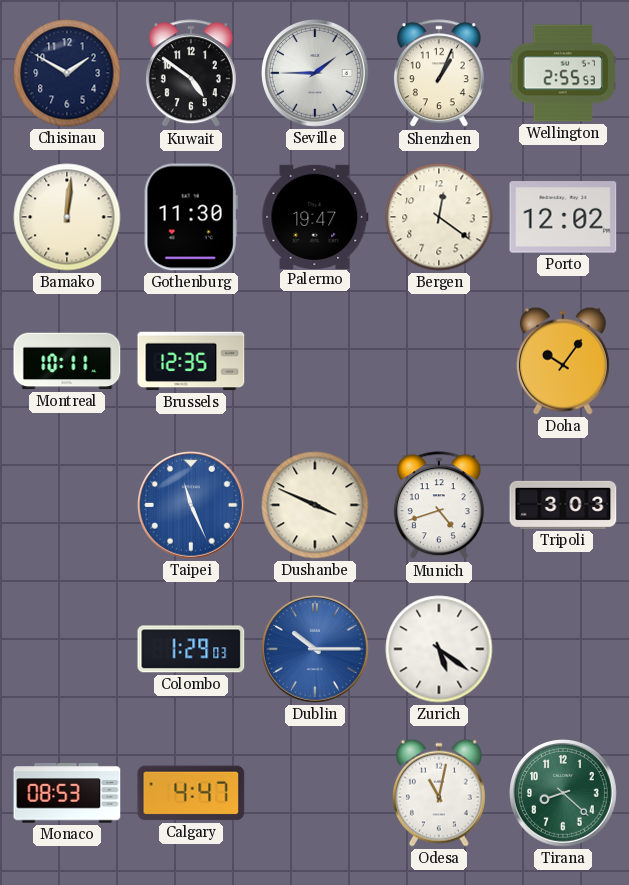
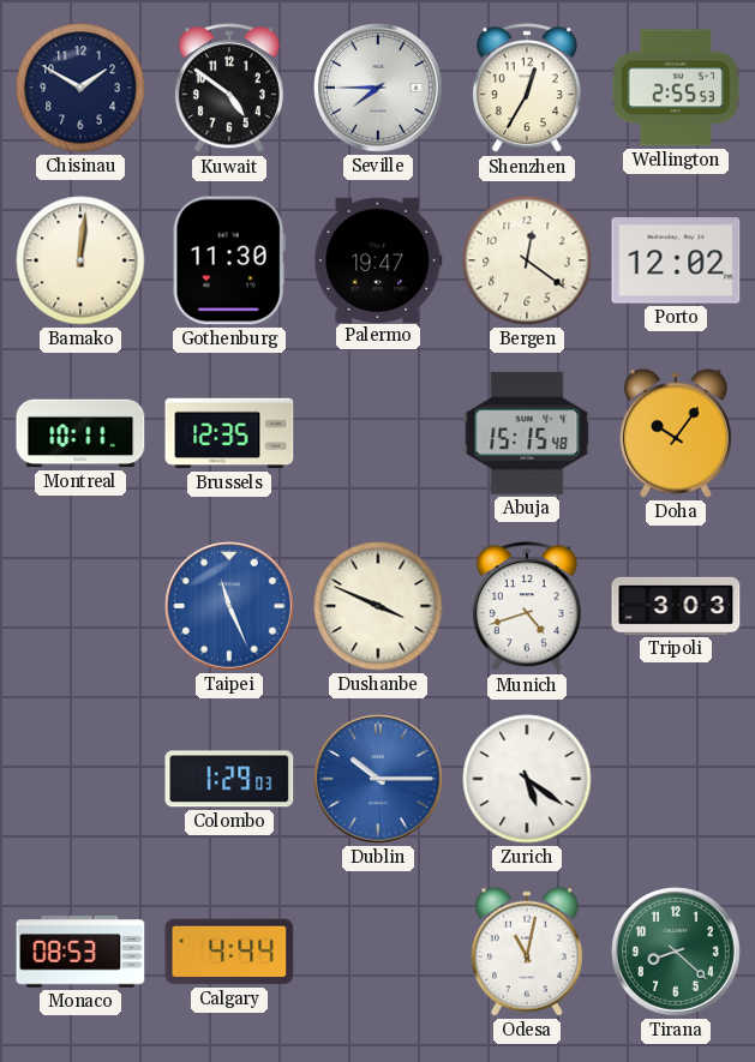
Seville: 1:45 -> 7:45
Shenzhen: 1:04 -> 12:35
Abuja: none -> 15:15
Calgary: 4:47 -> 4:44
